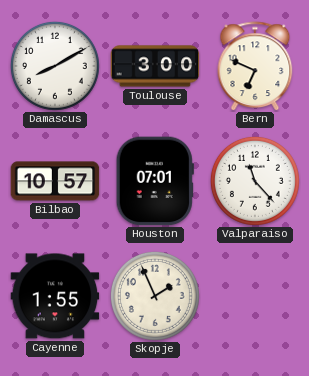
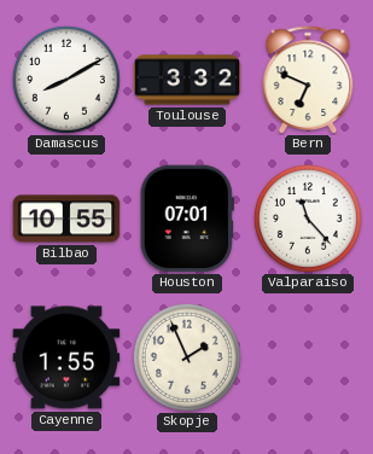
Toulouse: 3:00 -> 3:32
Bilbao: 10:57 -> 10:55
